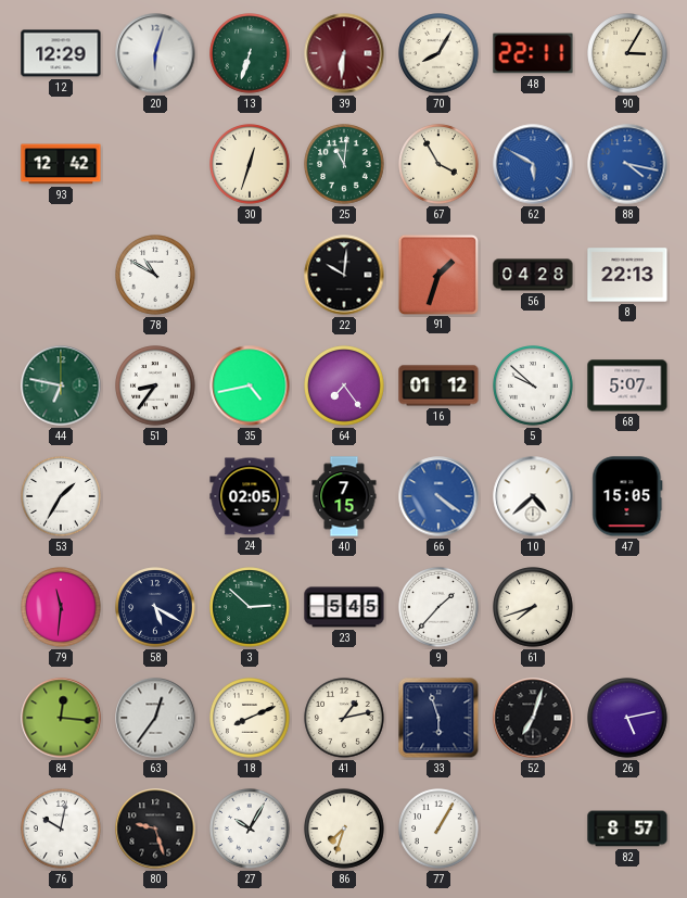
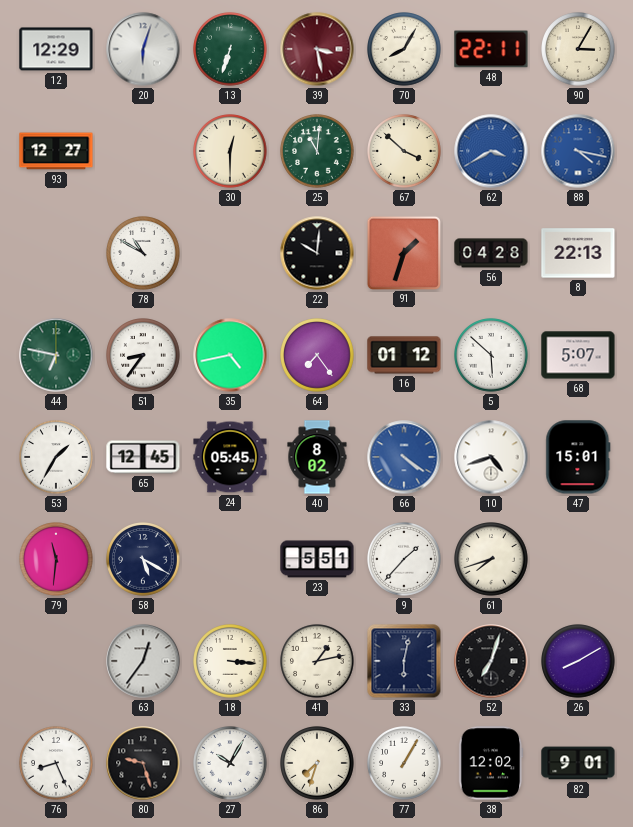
39: 6:31 -> 3:28
93: 12:42 -> 12:27
30: 12:33 -> 12:30
67: 3:55 -> 3:52
62: 5:50 -> 3:40
5: 9:52 -> 5:52
65: none -> 12:45
24: 02:05 -> 05:45
40: 7:15 -> 8:02
10: 4:38 -> 4:42
47: 15:05 -> 15:01
3: 2:52 -> none
23: 5:45 -> 5:51
84: 12:16 -> none
18: 8:11 -> 3:16
33: 5:57 -> 6:02
26: 5:13 -> 8:10
76: 10:02 -> 8:26
38: none -> 12:02
82: 8:57 -> 9:01
